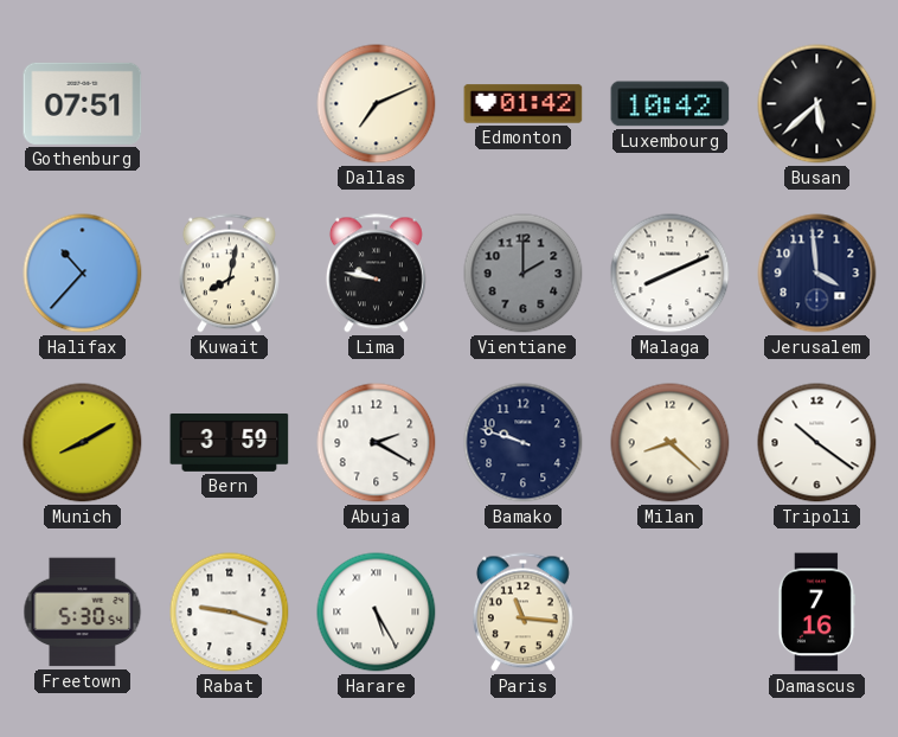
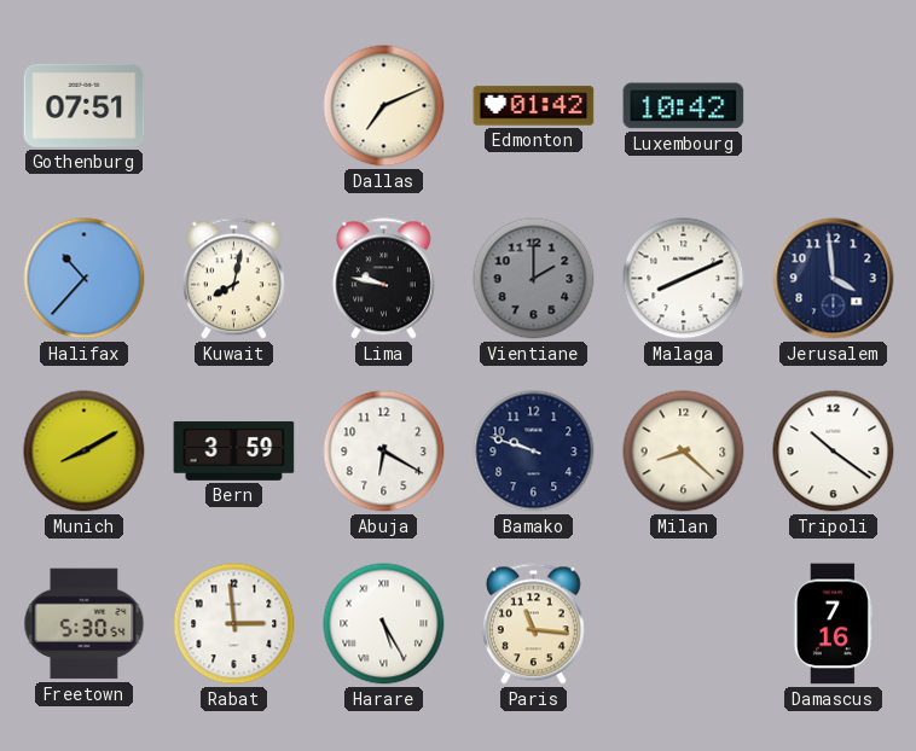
Busan: 5:38 -> none
Abuja: 2:20 -> 6:20
Rabat: 9:18 -> 2:59
